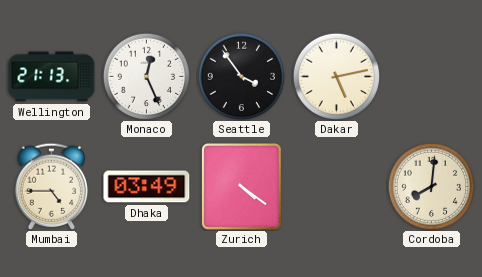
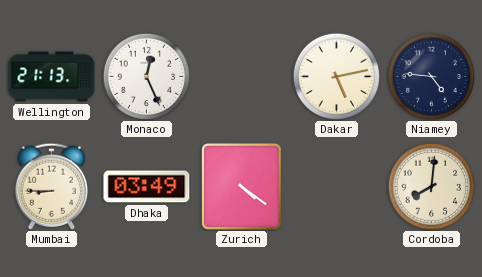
Seattle: 3:54 -> none
Niamey: none -> 4:46
Mumbai: 4:45 -> 8:45
